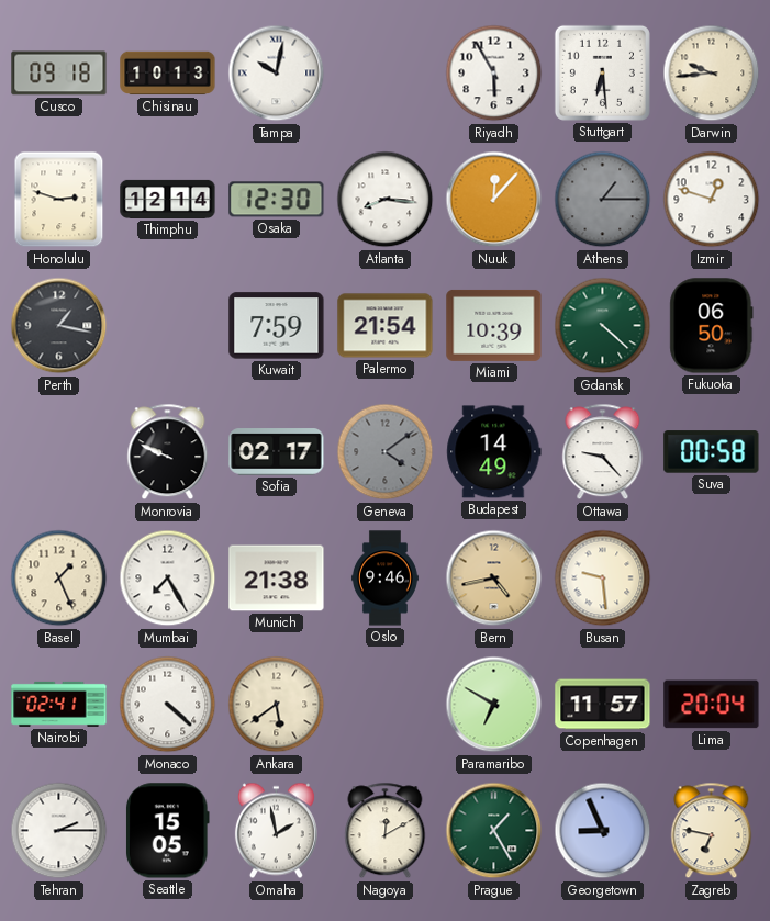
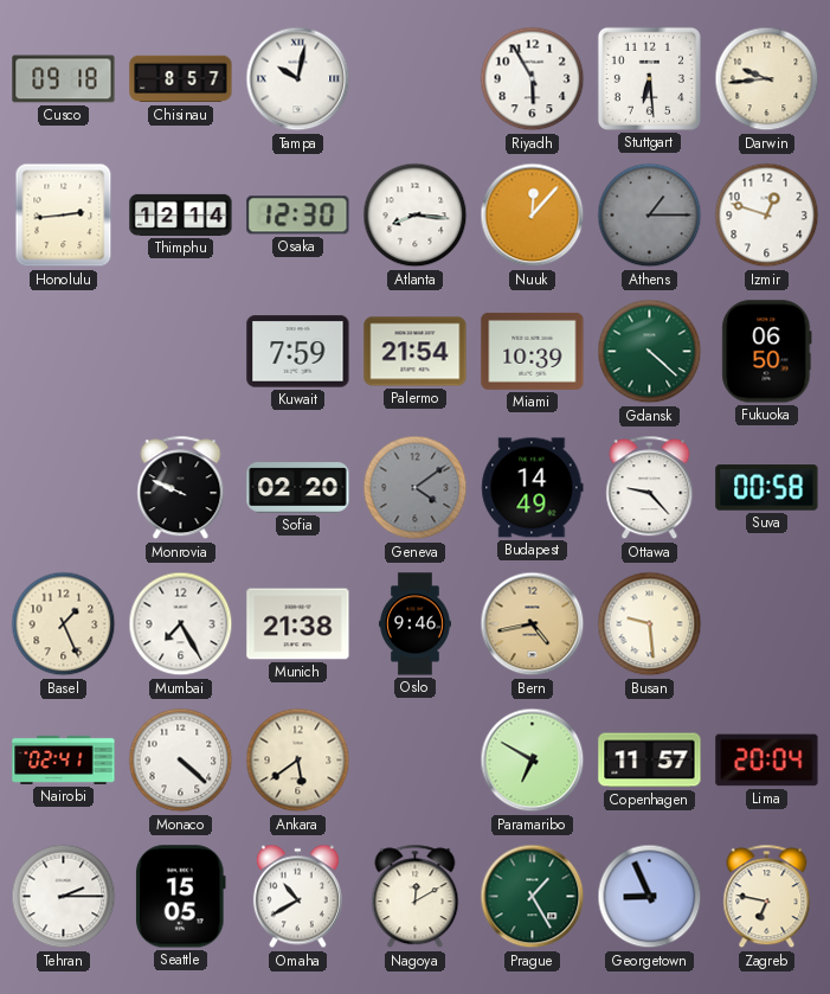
Chisinau: 10:13 -> 8:57
Honolulu: 2:48 -> 2:44
Perth: 1:17 -> none
Sofia: 02:17 -> 02:20
Omaha: 1:58 -> 10:40
